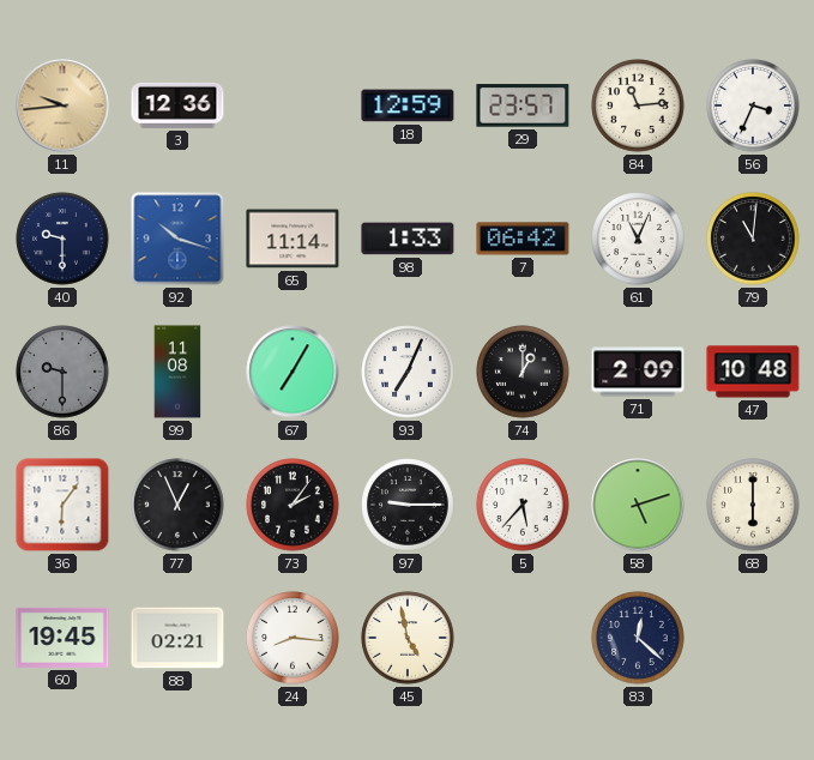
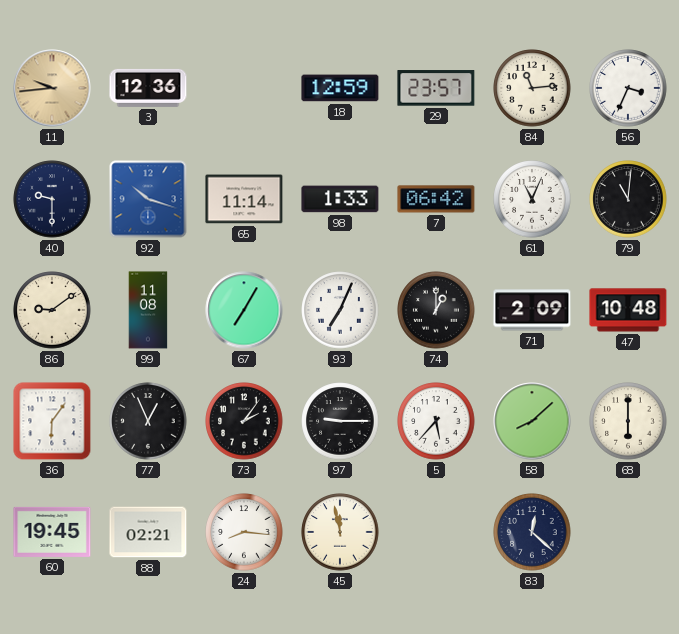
86: 9:30 -> 9:09
86 dial: grey -> cream
58: 5:12 -> 8:08
45: 4:58 -> 11:58
